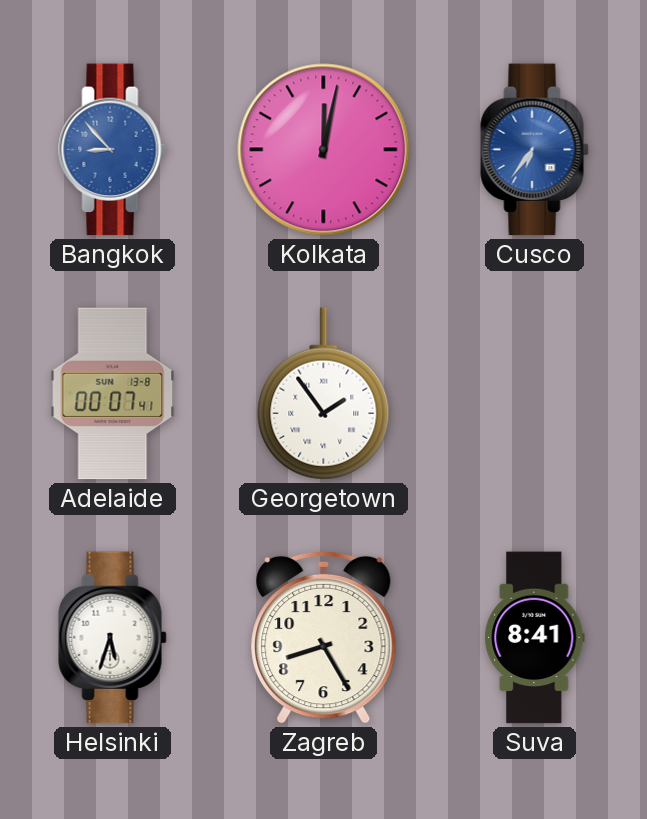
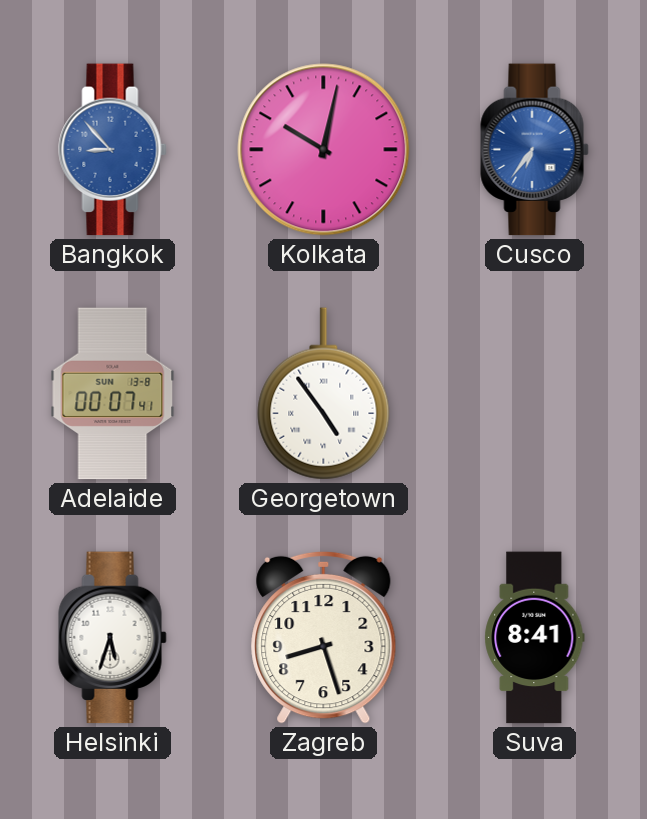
Kolkata: 12:02 -> 10:02
Georgetown: 1:54 -> 4:54
Zagreb: 8:25 -> 8:27
